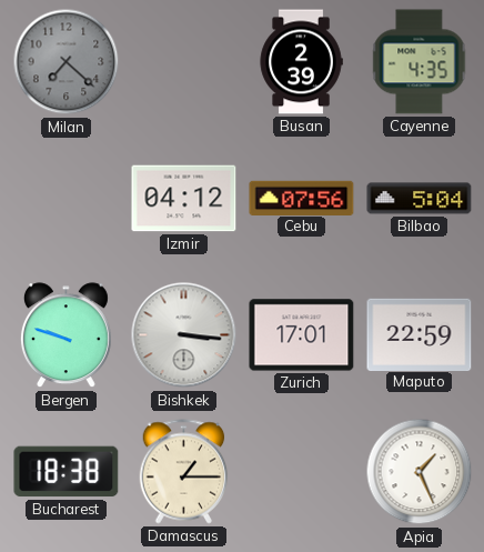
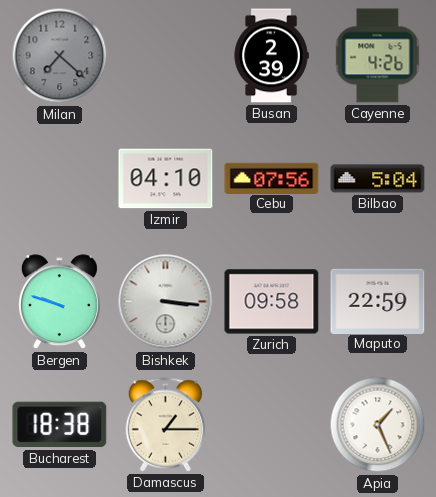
Cayenne: 4:35 -> 4:26
Izmir: 04:12 -> 04:10
Zurich: 17:01 -> 09:58
